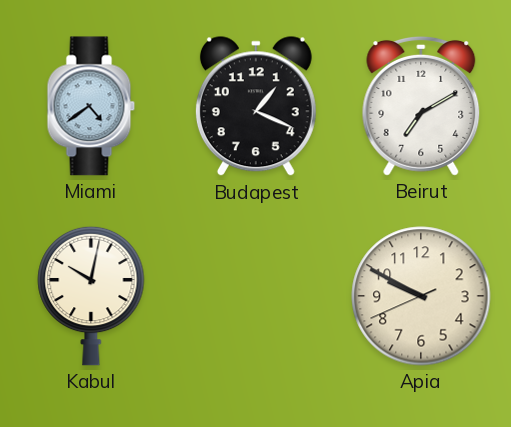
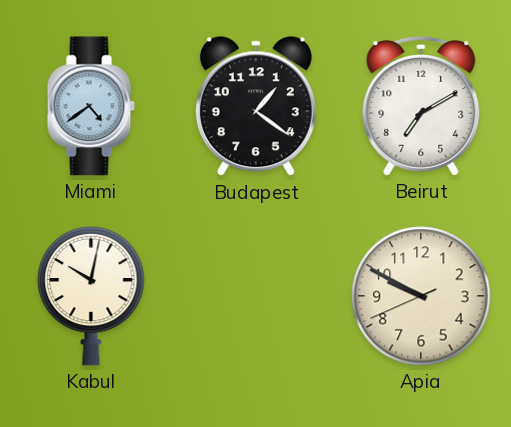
Budapest: 1:19 -> 1:21
